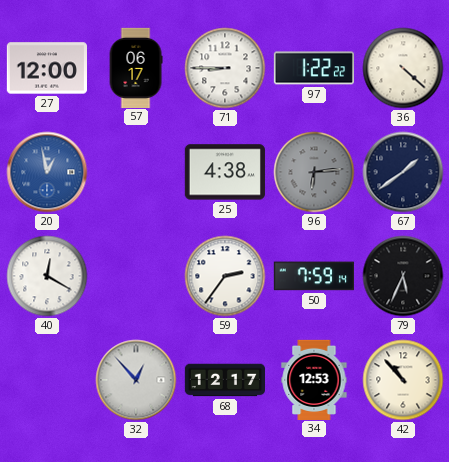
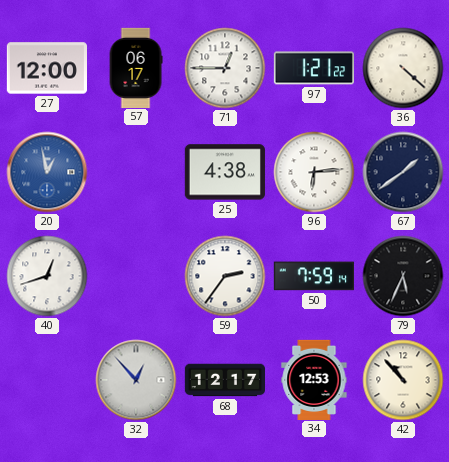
71: 8:45 -> 12:45
97: 1:22 -> 1:21
96 dial: grey -> white
40: 12:20 -> 12:42
